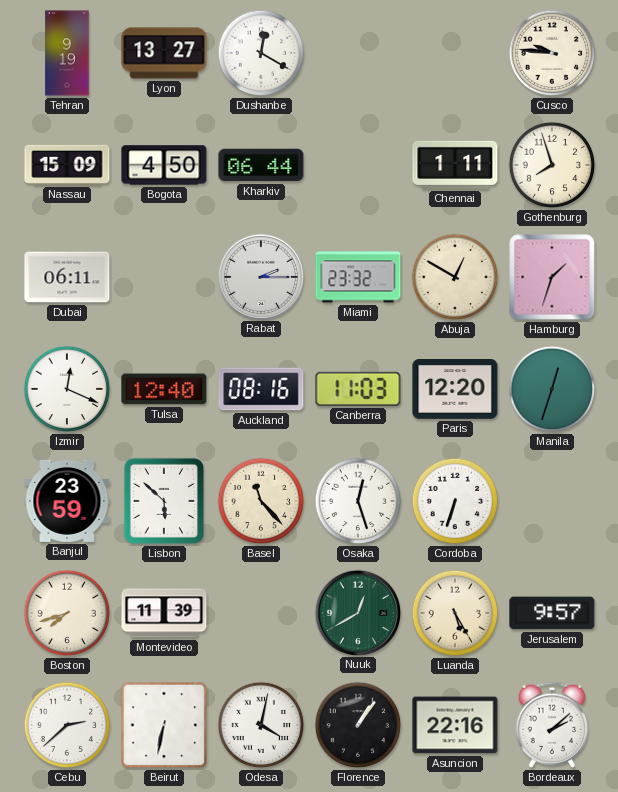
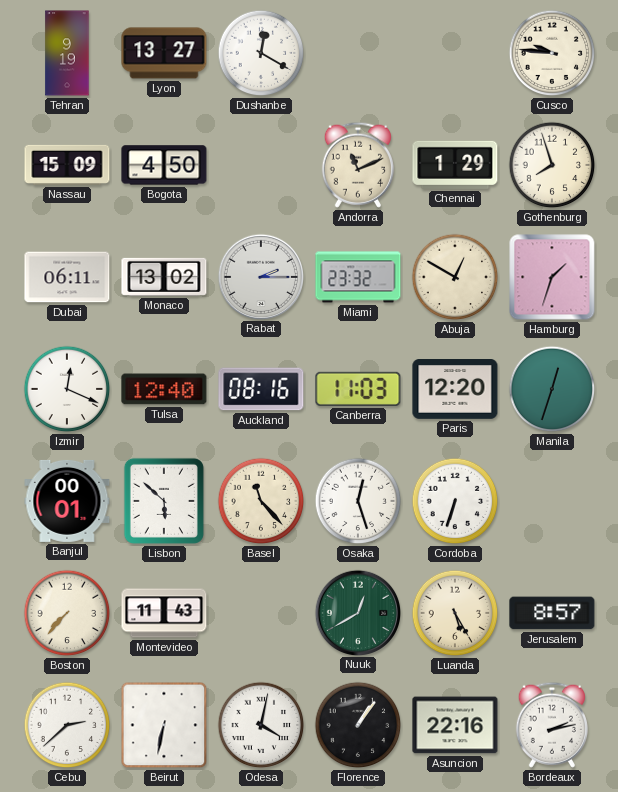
Kharkiv: 06:44 -> none
Andorra: none -> 11:11
Chennai: 1:11 -> 1:29
Monaco: none -> 13:02
Banjul: 23:59 -> 00:01
Boston: 7:42 -> 7:37
Montevideo: 11:39 -> 11:43
Jerusalem: 9:57 -> 8:57
Bordeaux: 2:08 -> 2:13
